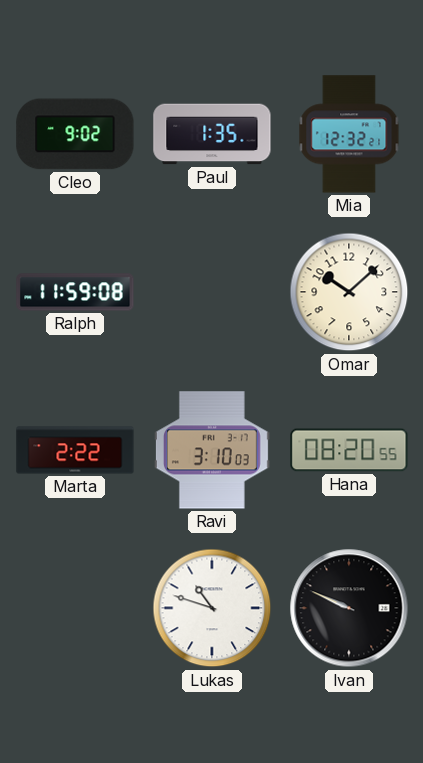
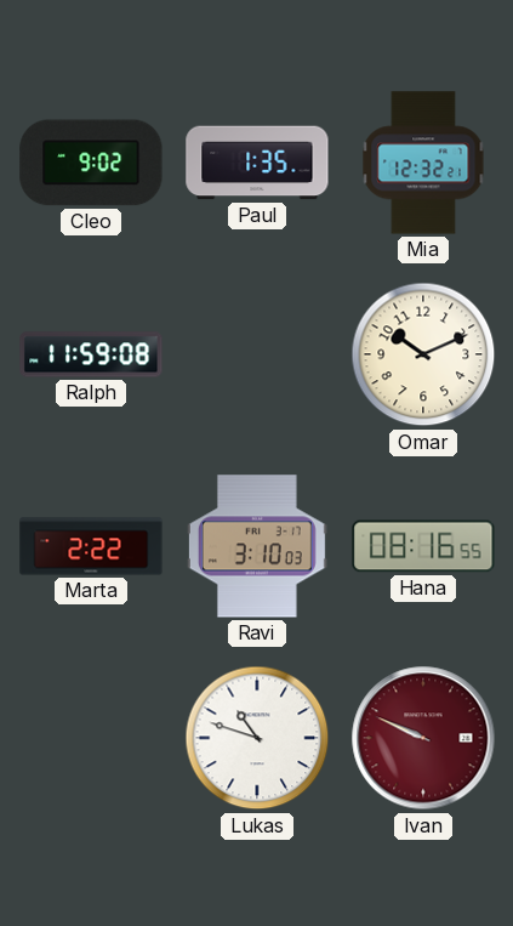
Omar: 10:08 -> 10:11
Hana: 08:20 -> 08:16
Ivan dial: black -> burgundy
